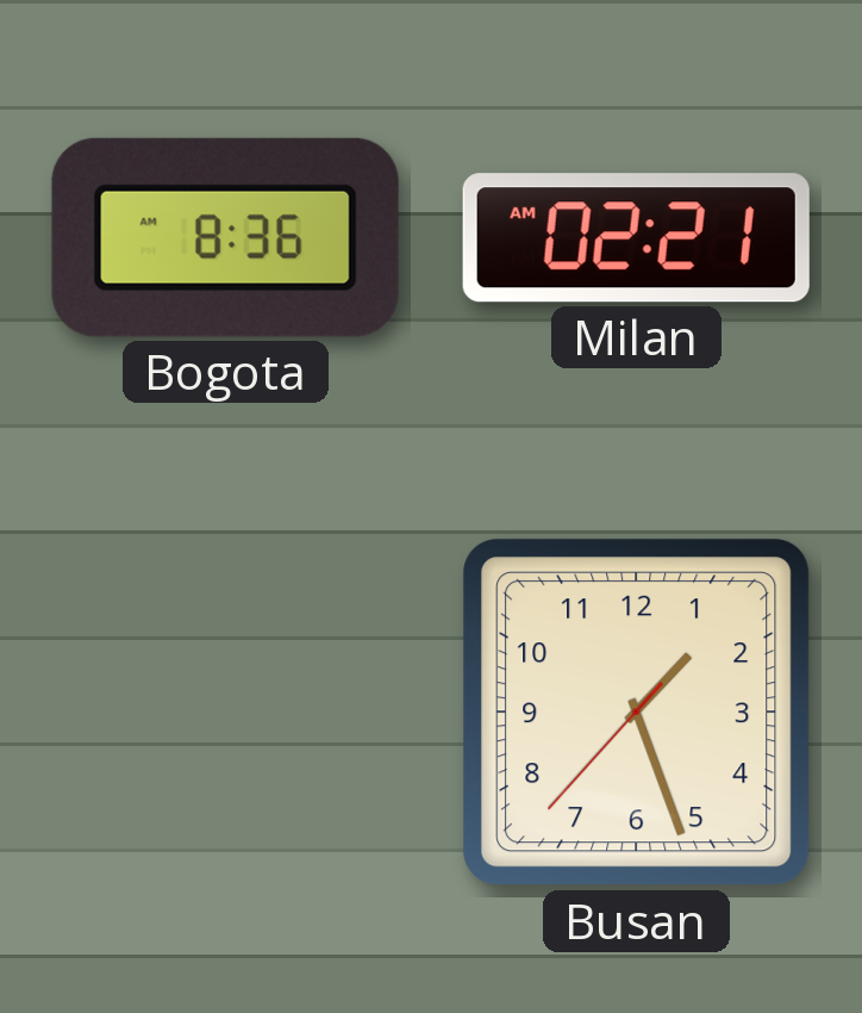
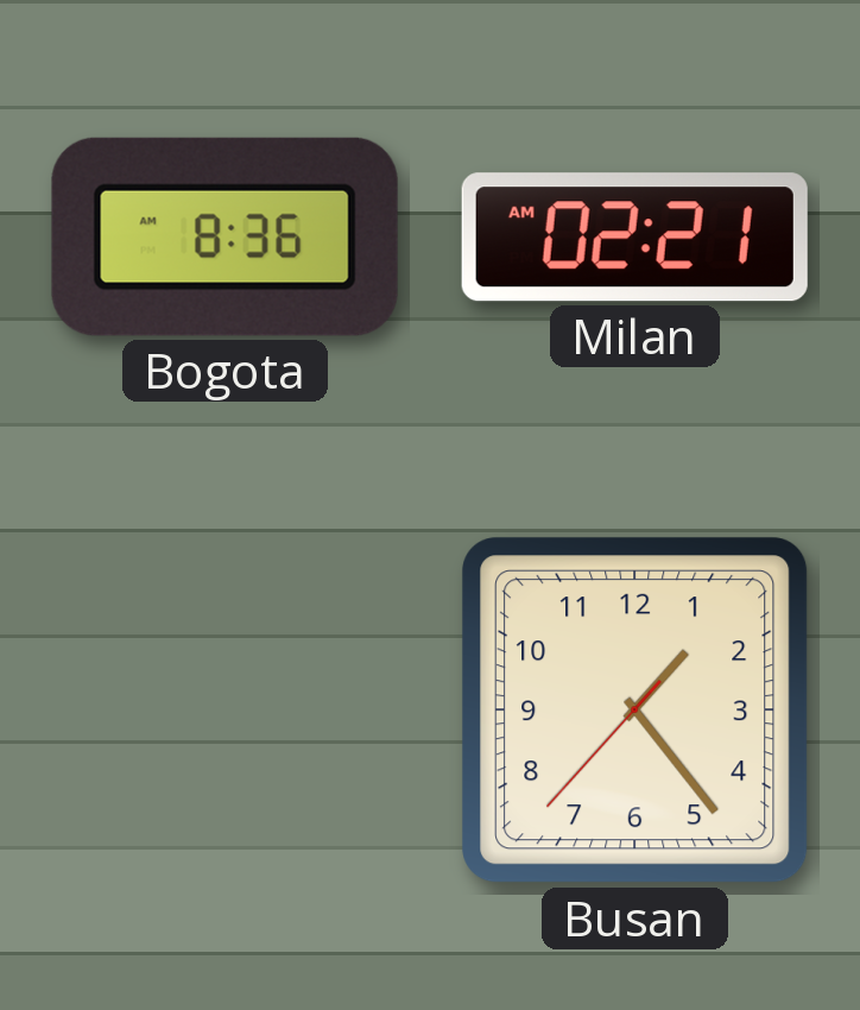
Busan: 1:26 -> 1:23
